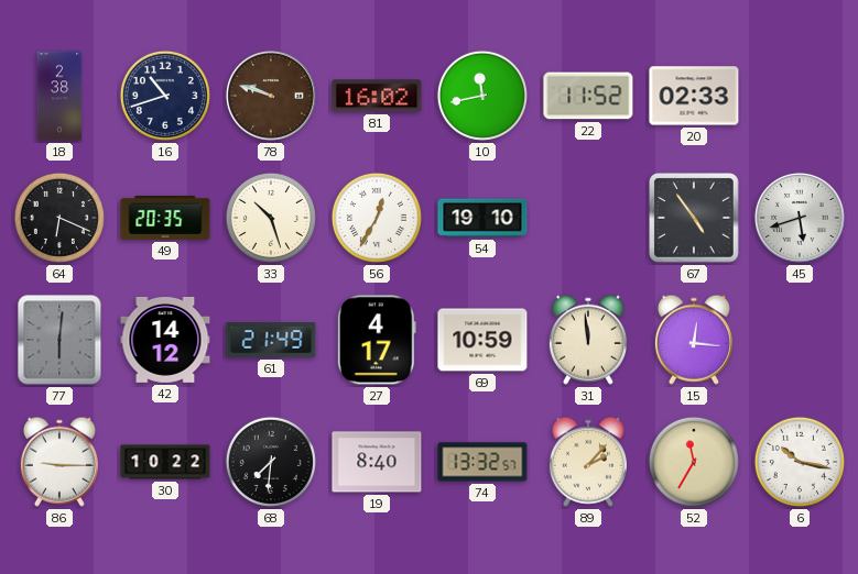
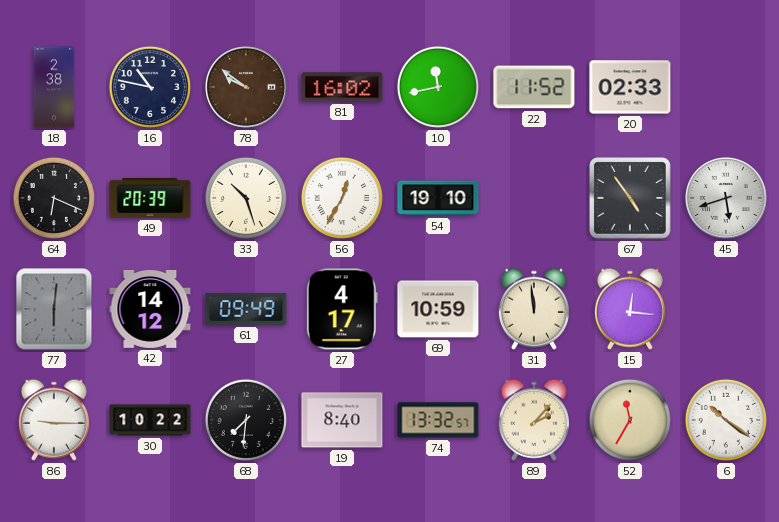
16: 10:42 -> 10:47
78: 9:48 -> 9:51
49: 20:35 -> 20:39
61: 21:49 -> 09:49
6: 10:17 -> 10:21
